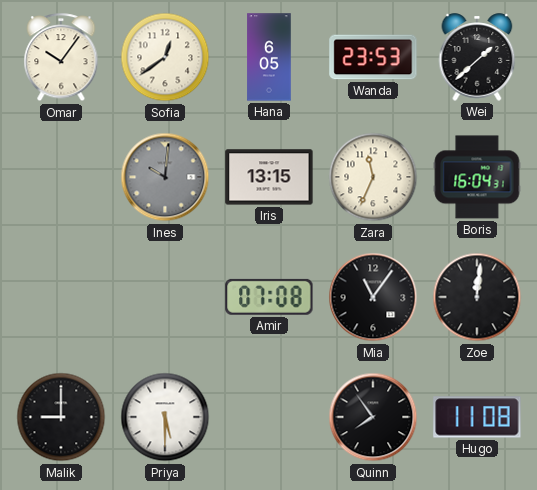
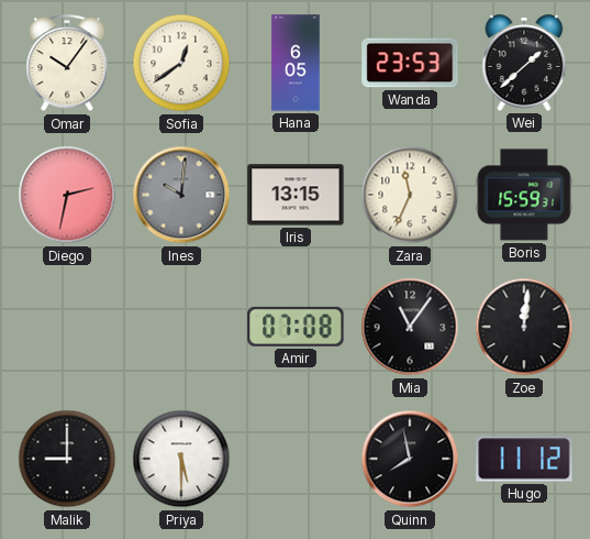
Diego: none -> 2:32
Boris: 16:04 -> 15:59
Quinn: 7:54 -> 7:58
Hugo: 11:08 -> 11:12
